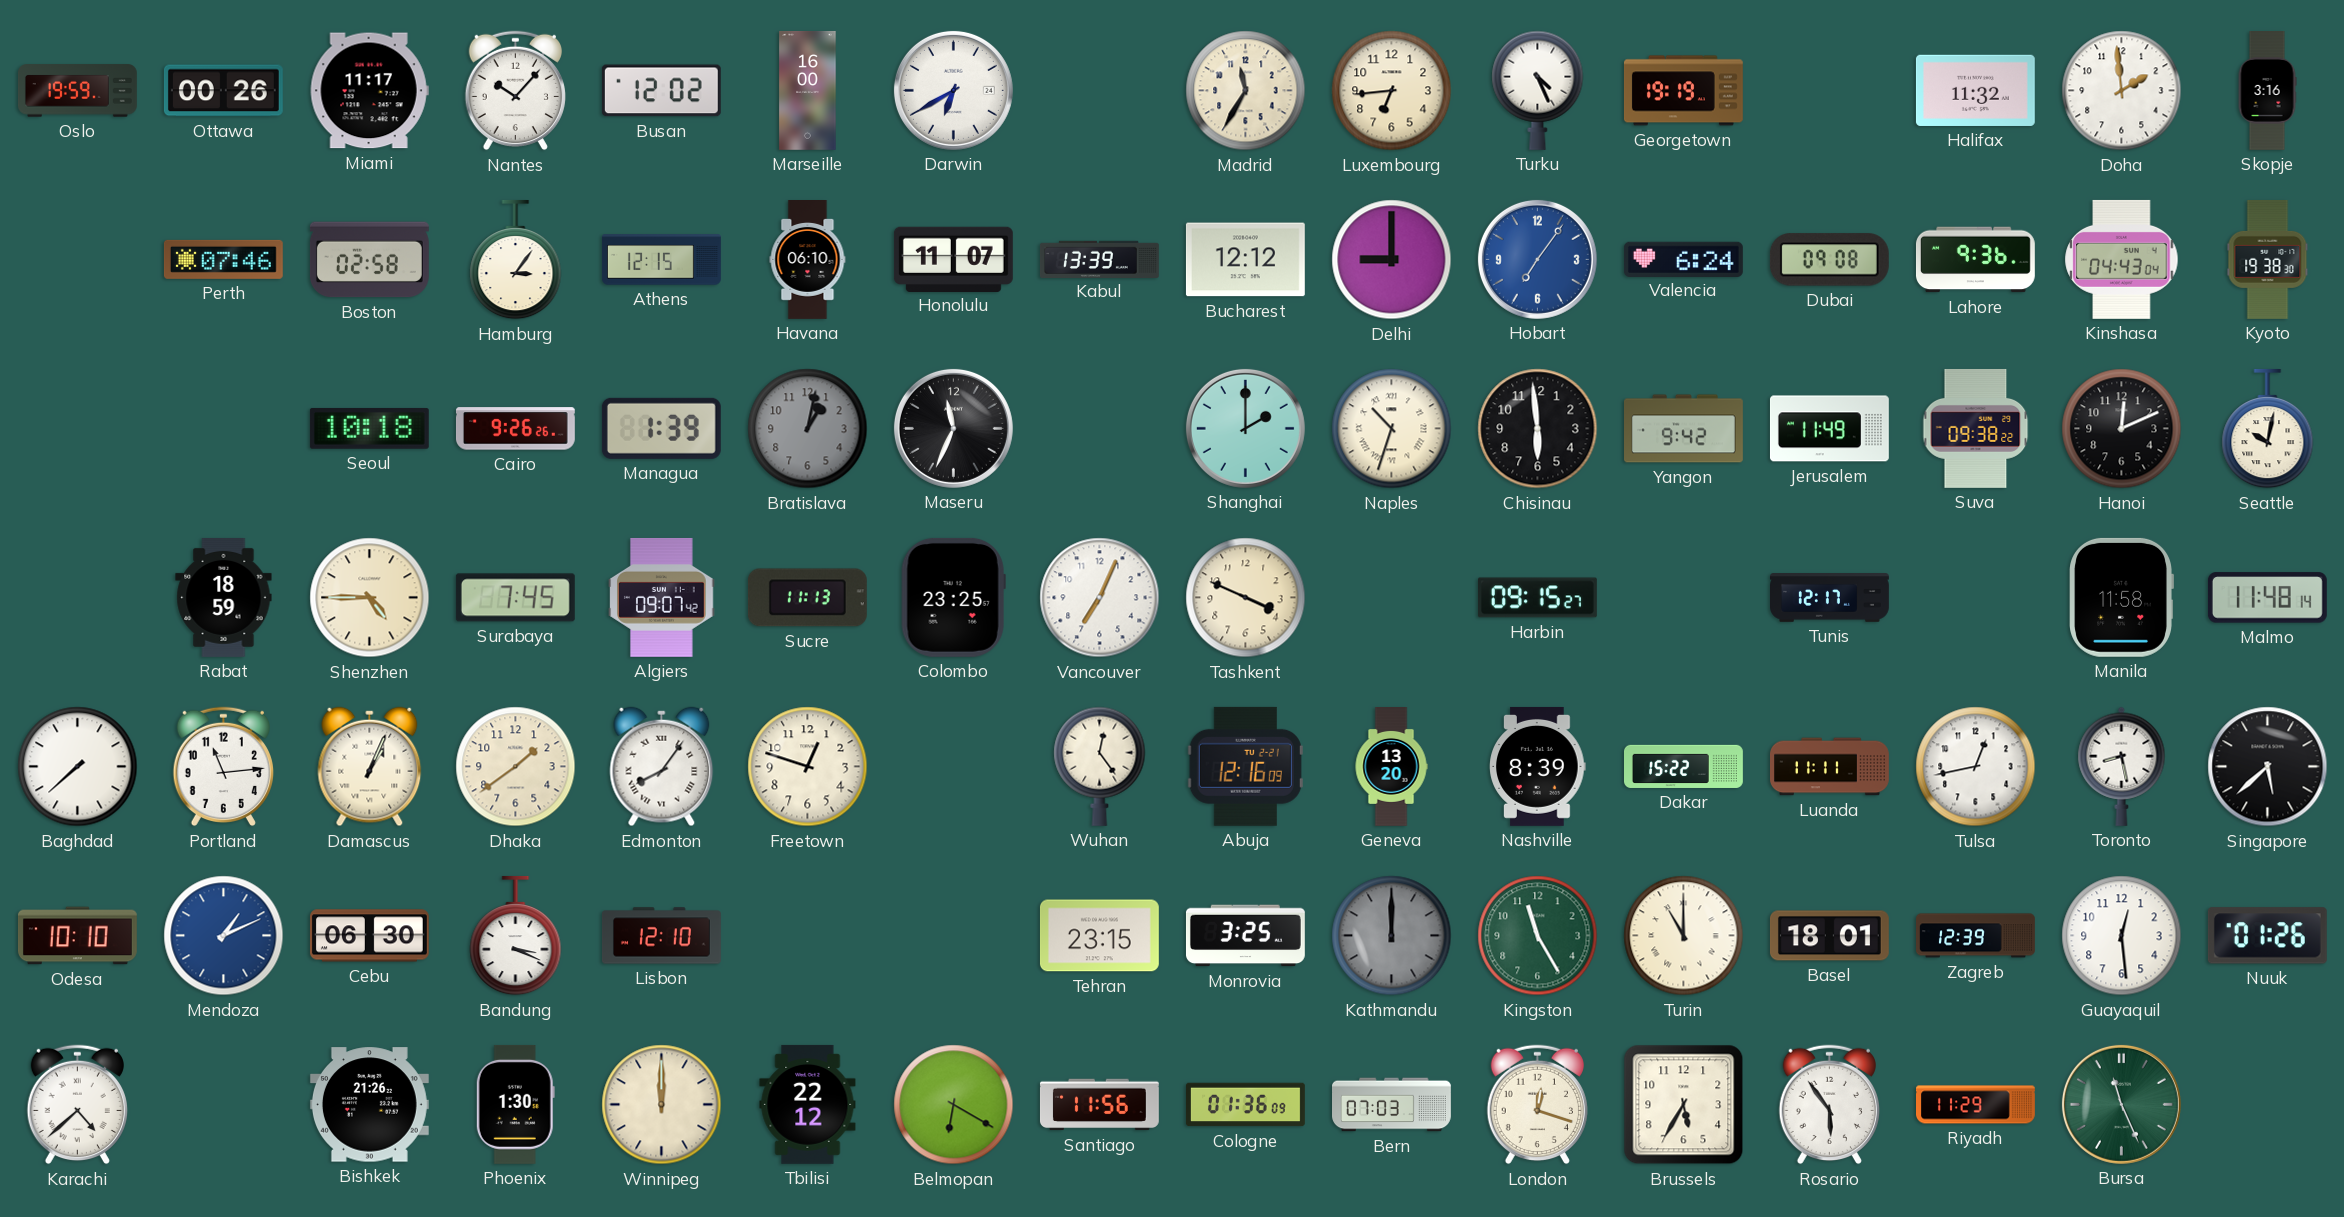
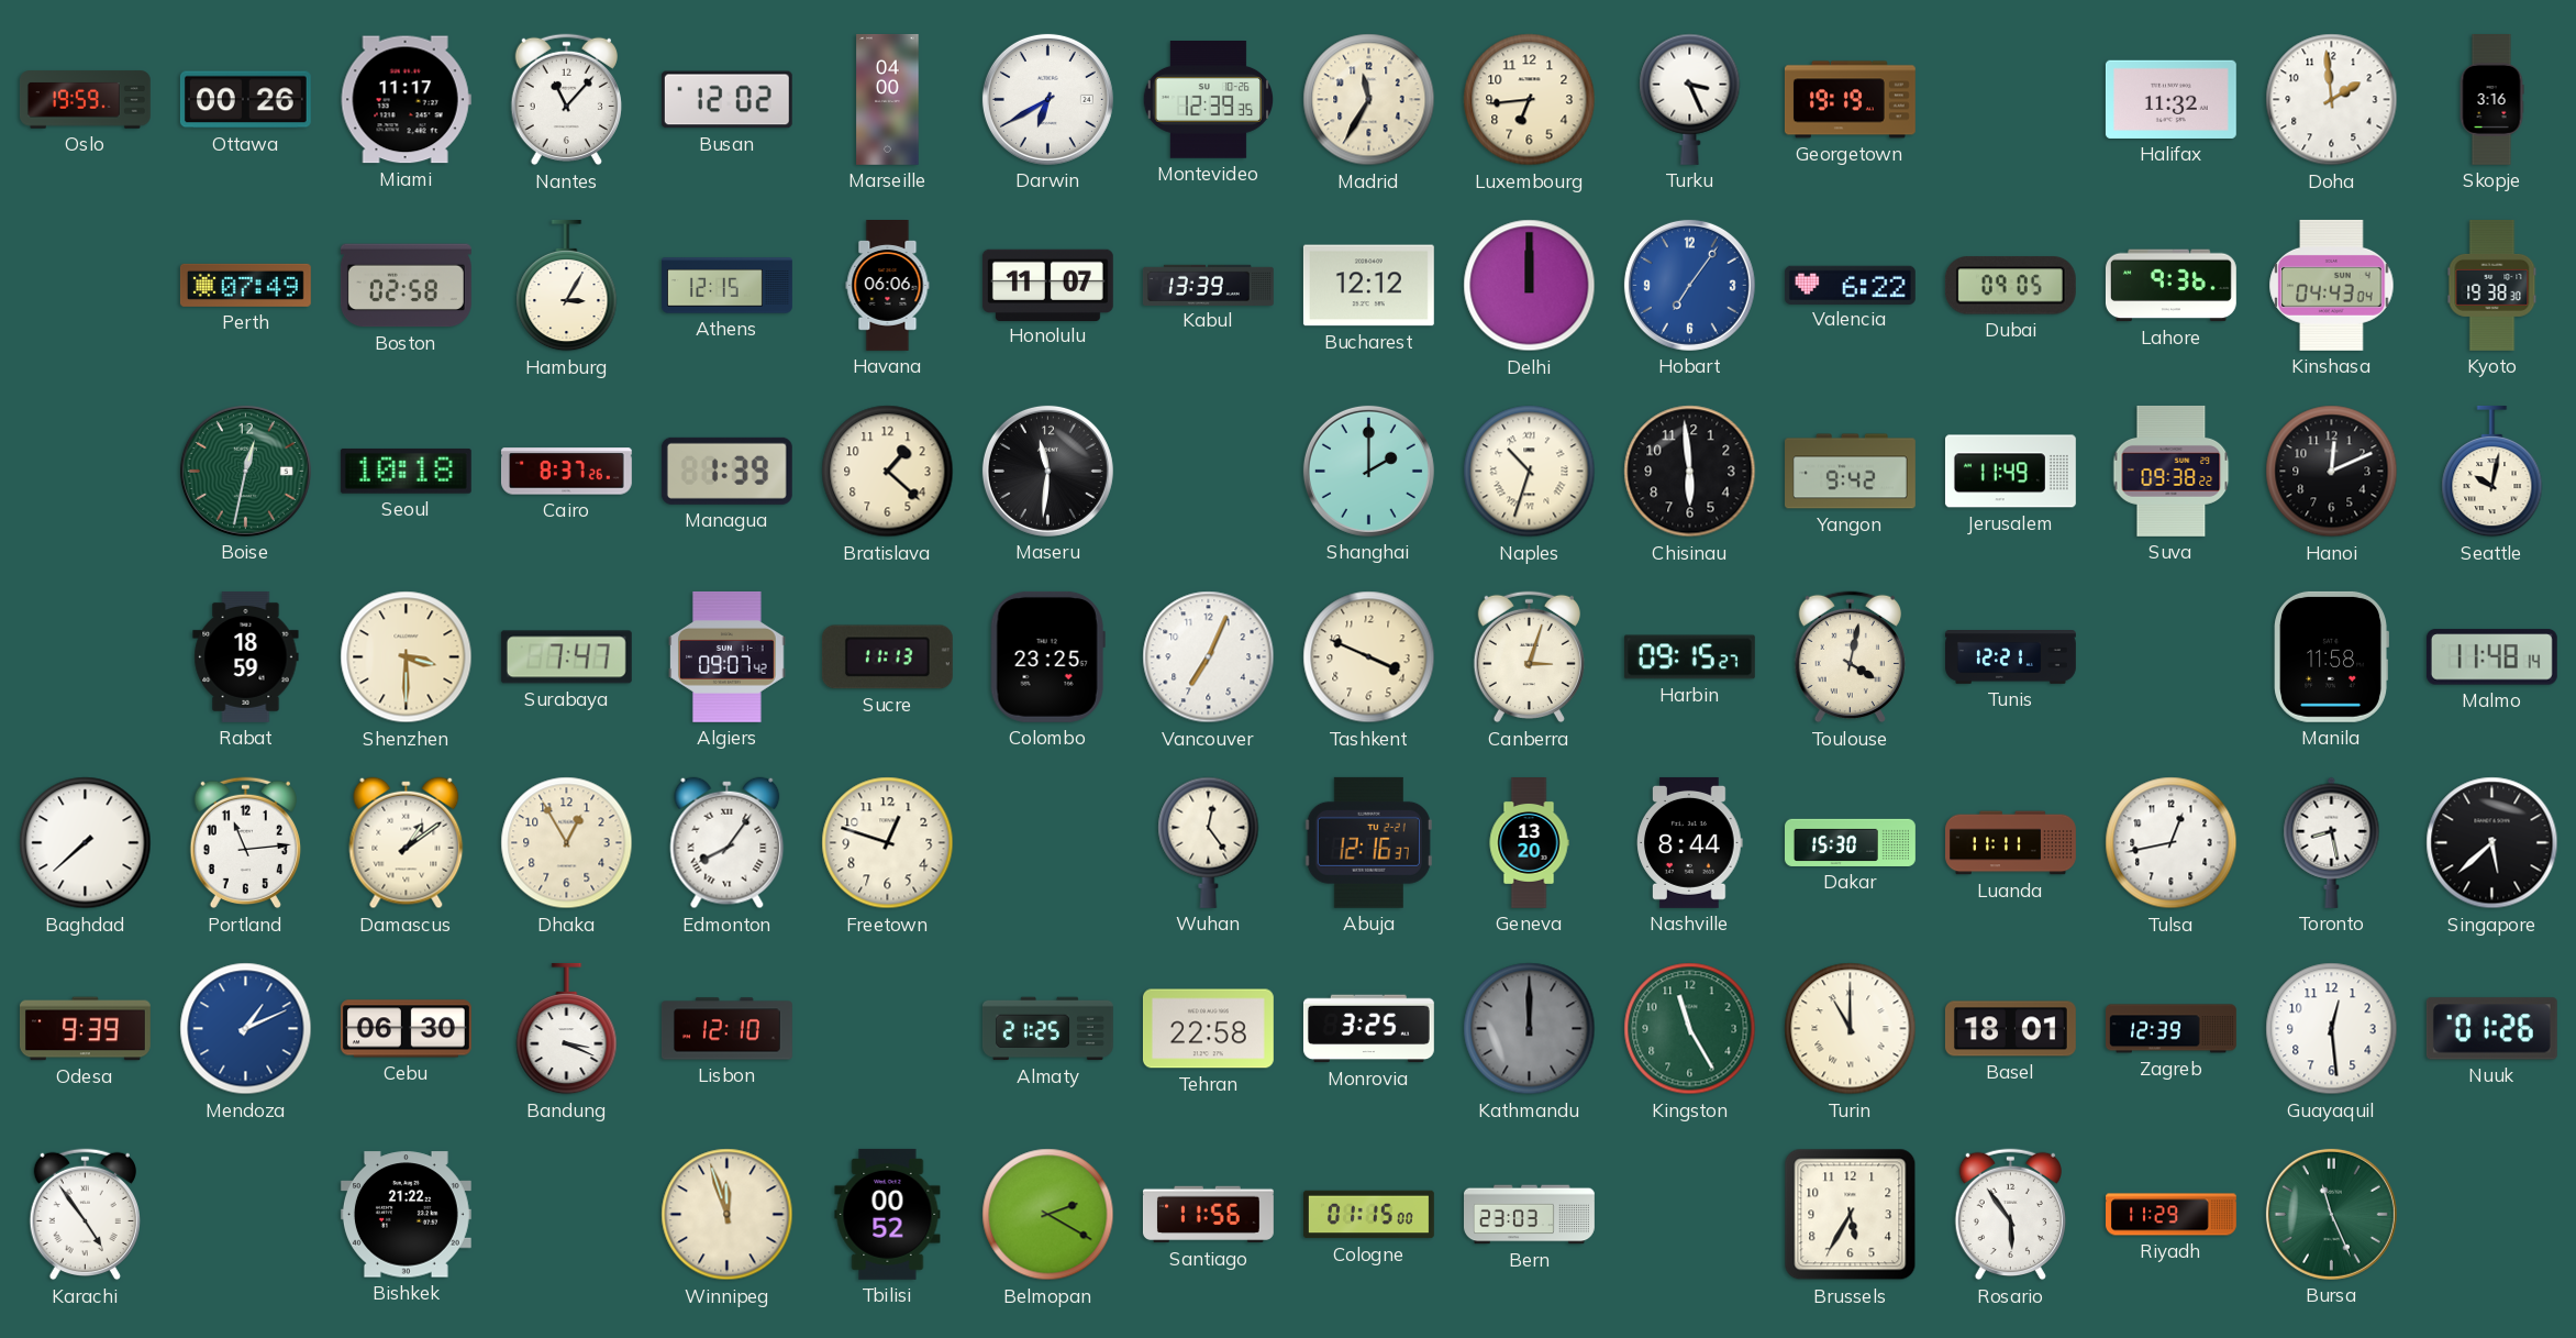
Nantes: 10:07 -> 11:07
Marseille: 16:00 -> 04:00
Montevideo: none -> 12:39
Turku: 4:26 -> 3:26
Perth: 07:46 -> 07:49
Hamburg: 3:06 -> 3:05
Havana: 06:10 -> 06:06
Delhi: 9:00 -> 12:00
Valencia: 6:24 -> 6:22
Dubai: 09:08 -> 09:05
Boise: none -> 12:32
Cairo: 9:26 -> 8:37
Bratislava: 1:02 -> 1:22
Bratislava dial: grey -> cream
Maseru: 11:34 -> 11:31
Shenzhen: 4:45 -> 3:30
Surabaya: 7:45 -> 7:47
Canberra: none -> 3:03
Toulouse: none -> 4:02
Tunis: 12:17 -> 12:21
Damascus: 1:04 -> 1:09
Dhaka: 1:39 -> 12:55
Abuja: 12:16:09 -> 12:16:37
Nashville: 8:39 -> 8:44
Dakar: 15:22 -> 15:30
Odesa: 10:10 -> 9:39
Almaty: none -> 21:25
Tehran: 23:15 -> 22:58
Karachi: 4:38 -> 4:54
Bishkek: 21:26 -> 21:22
Phoenix: 1:30 -> none
Winnipeg: 12:00 -> 11:57
Tbilisi: 22:12 -> 00:52
Belmopan: 6:20 -> 2:20
Cologne: 01:36 -> 01:15
Bern: 07:03 -> 23:03
London: 12:18 -> none
